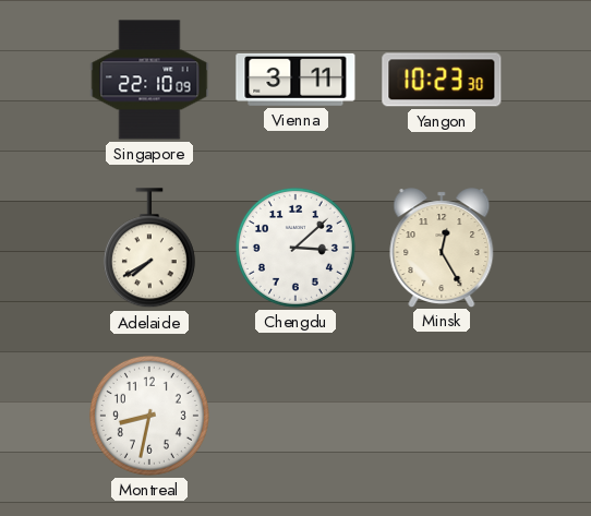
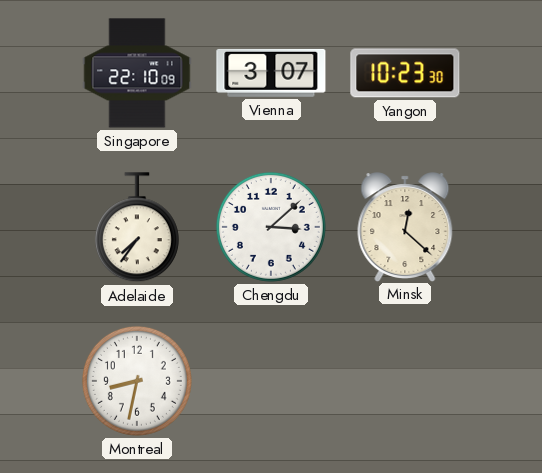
Vienna: 3:11 -> 3:07
Adelaide: 7:40 -> 7:36
Minsk: 12:25 -> 12:22
